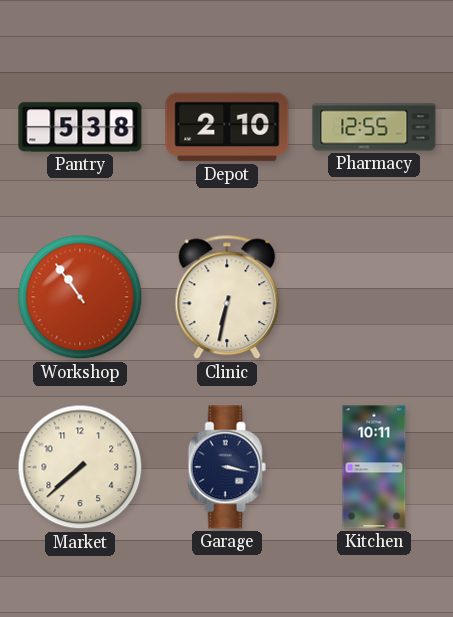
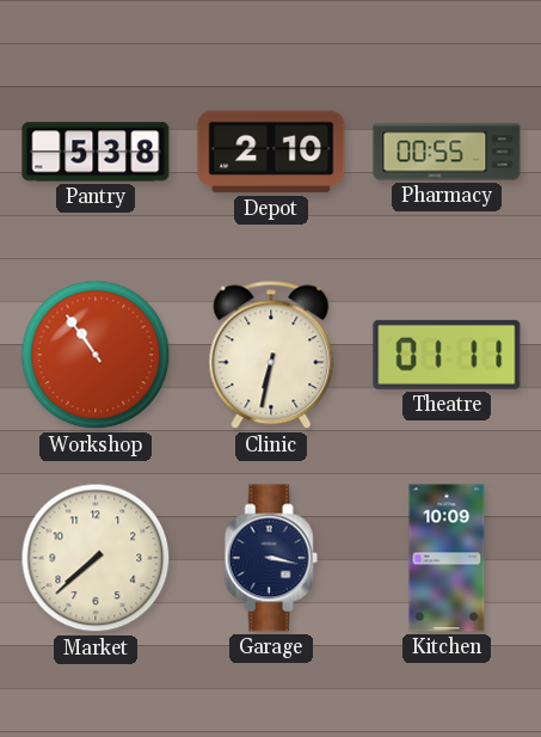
Pharmacy: 12:55 -> 00:55
Theatre: none -> 01:11
Kitchen: 10:11 -> 10:09
